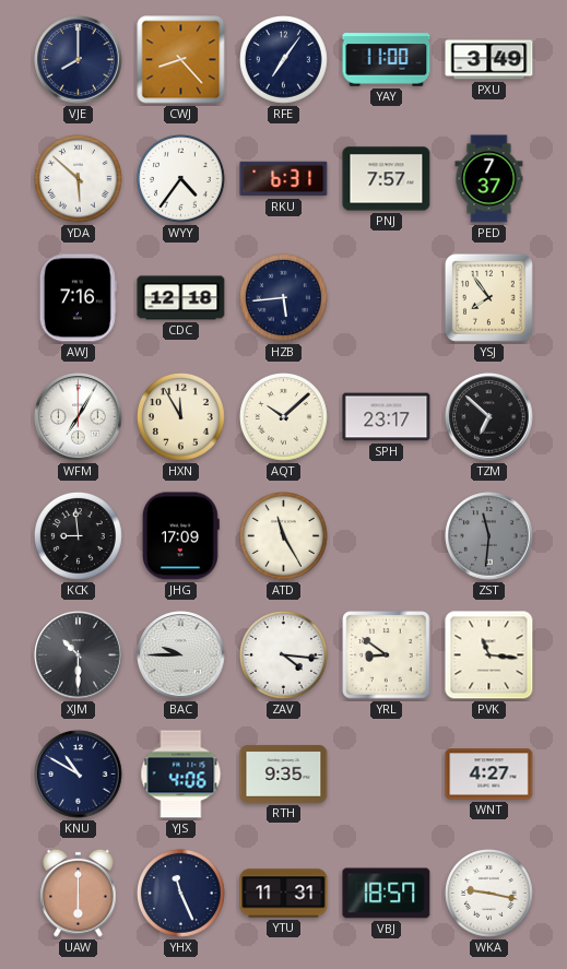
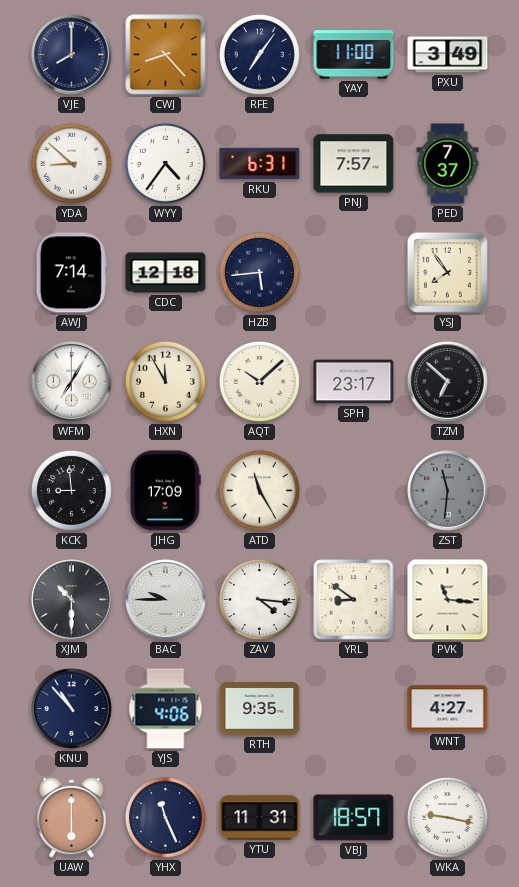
YDA: 5:52 -> 8:52
AWJ: 7:16 -> 7:14
KNU: 10:50 -> 10:53
